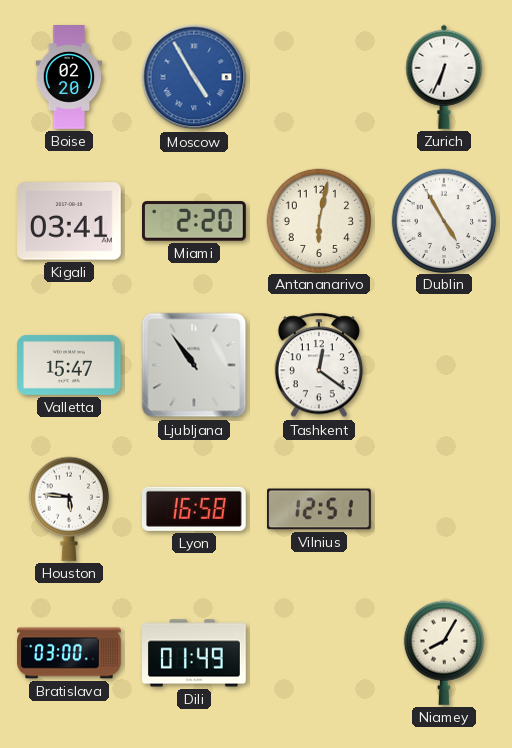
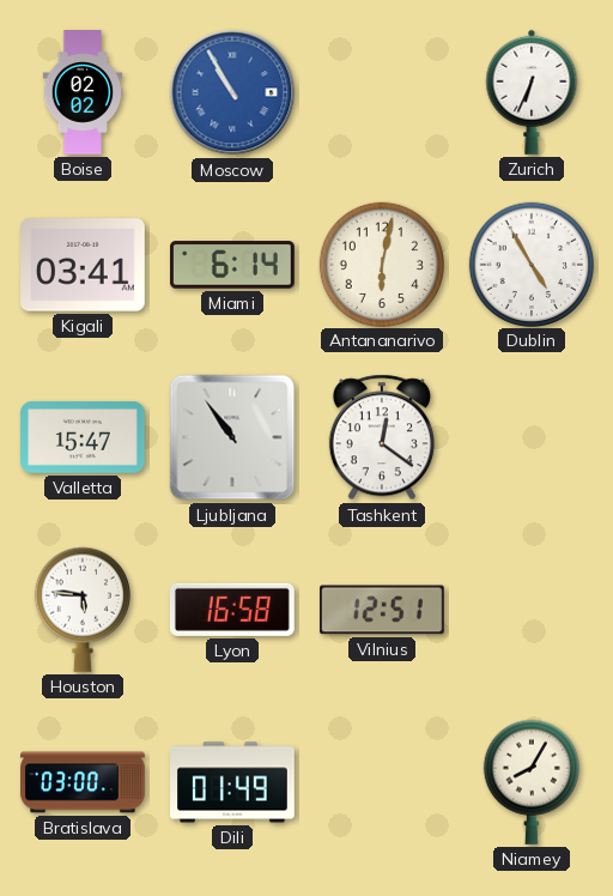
Boise: 02:20 -> 02:02
Moscow: 4:55 -> 10:55
Miami: 2:20 -> 6:14
